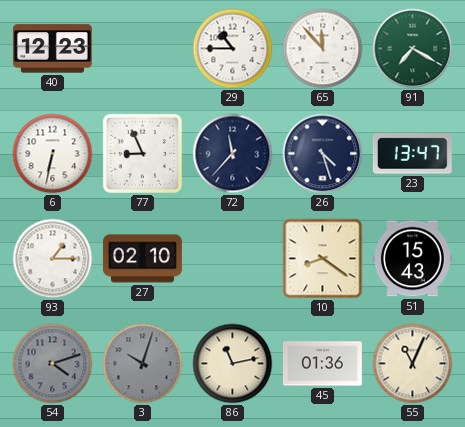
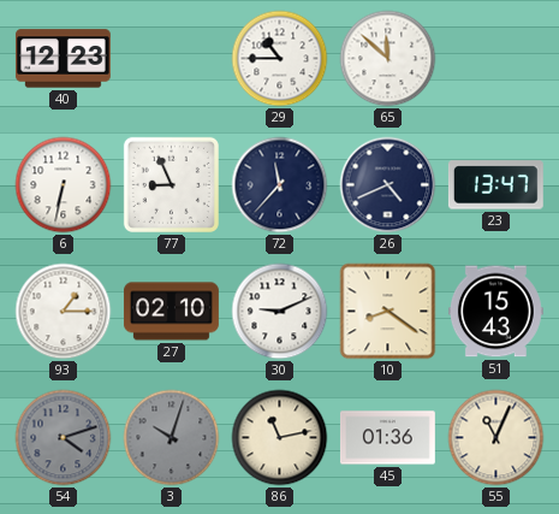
65: 11:53 -> 11:52
91: 7:20 -> none
26: 4:27 -> 4:41
30: none -> 9:11
